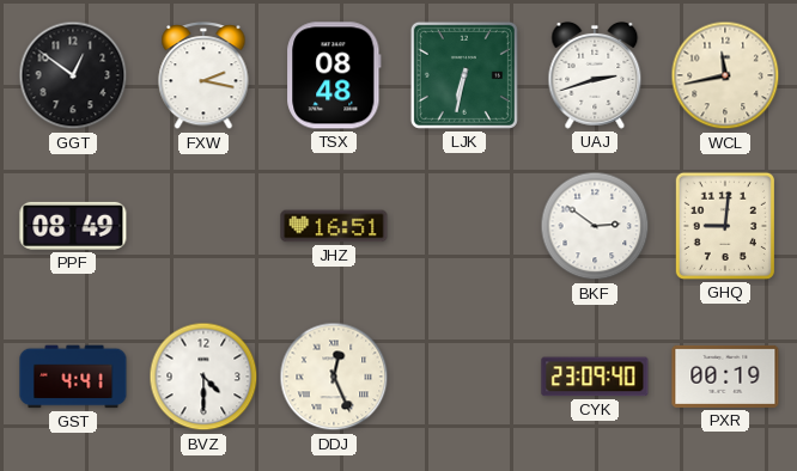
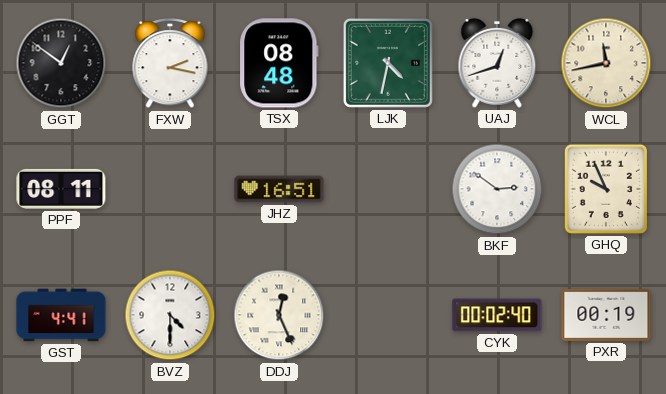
LJK: 6:32 -> 4:32
UAJ: 2:42 -> 12:42
PPF: 08:49 -> 08:11
GHQ: 9:01 -> 9:56
CYK: 23:09 -> 00:02
